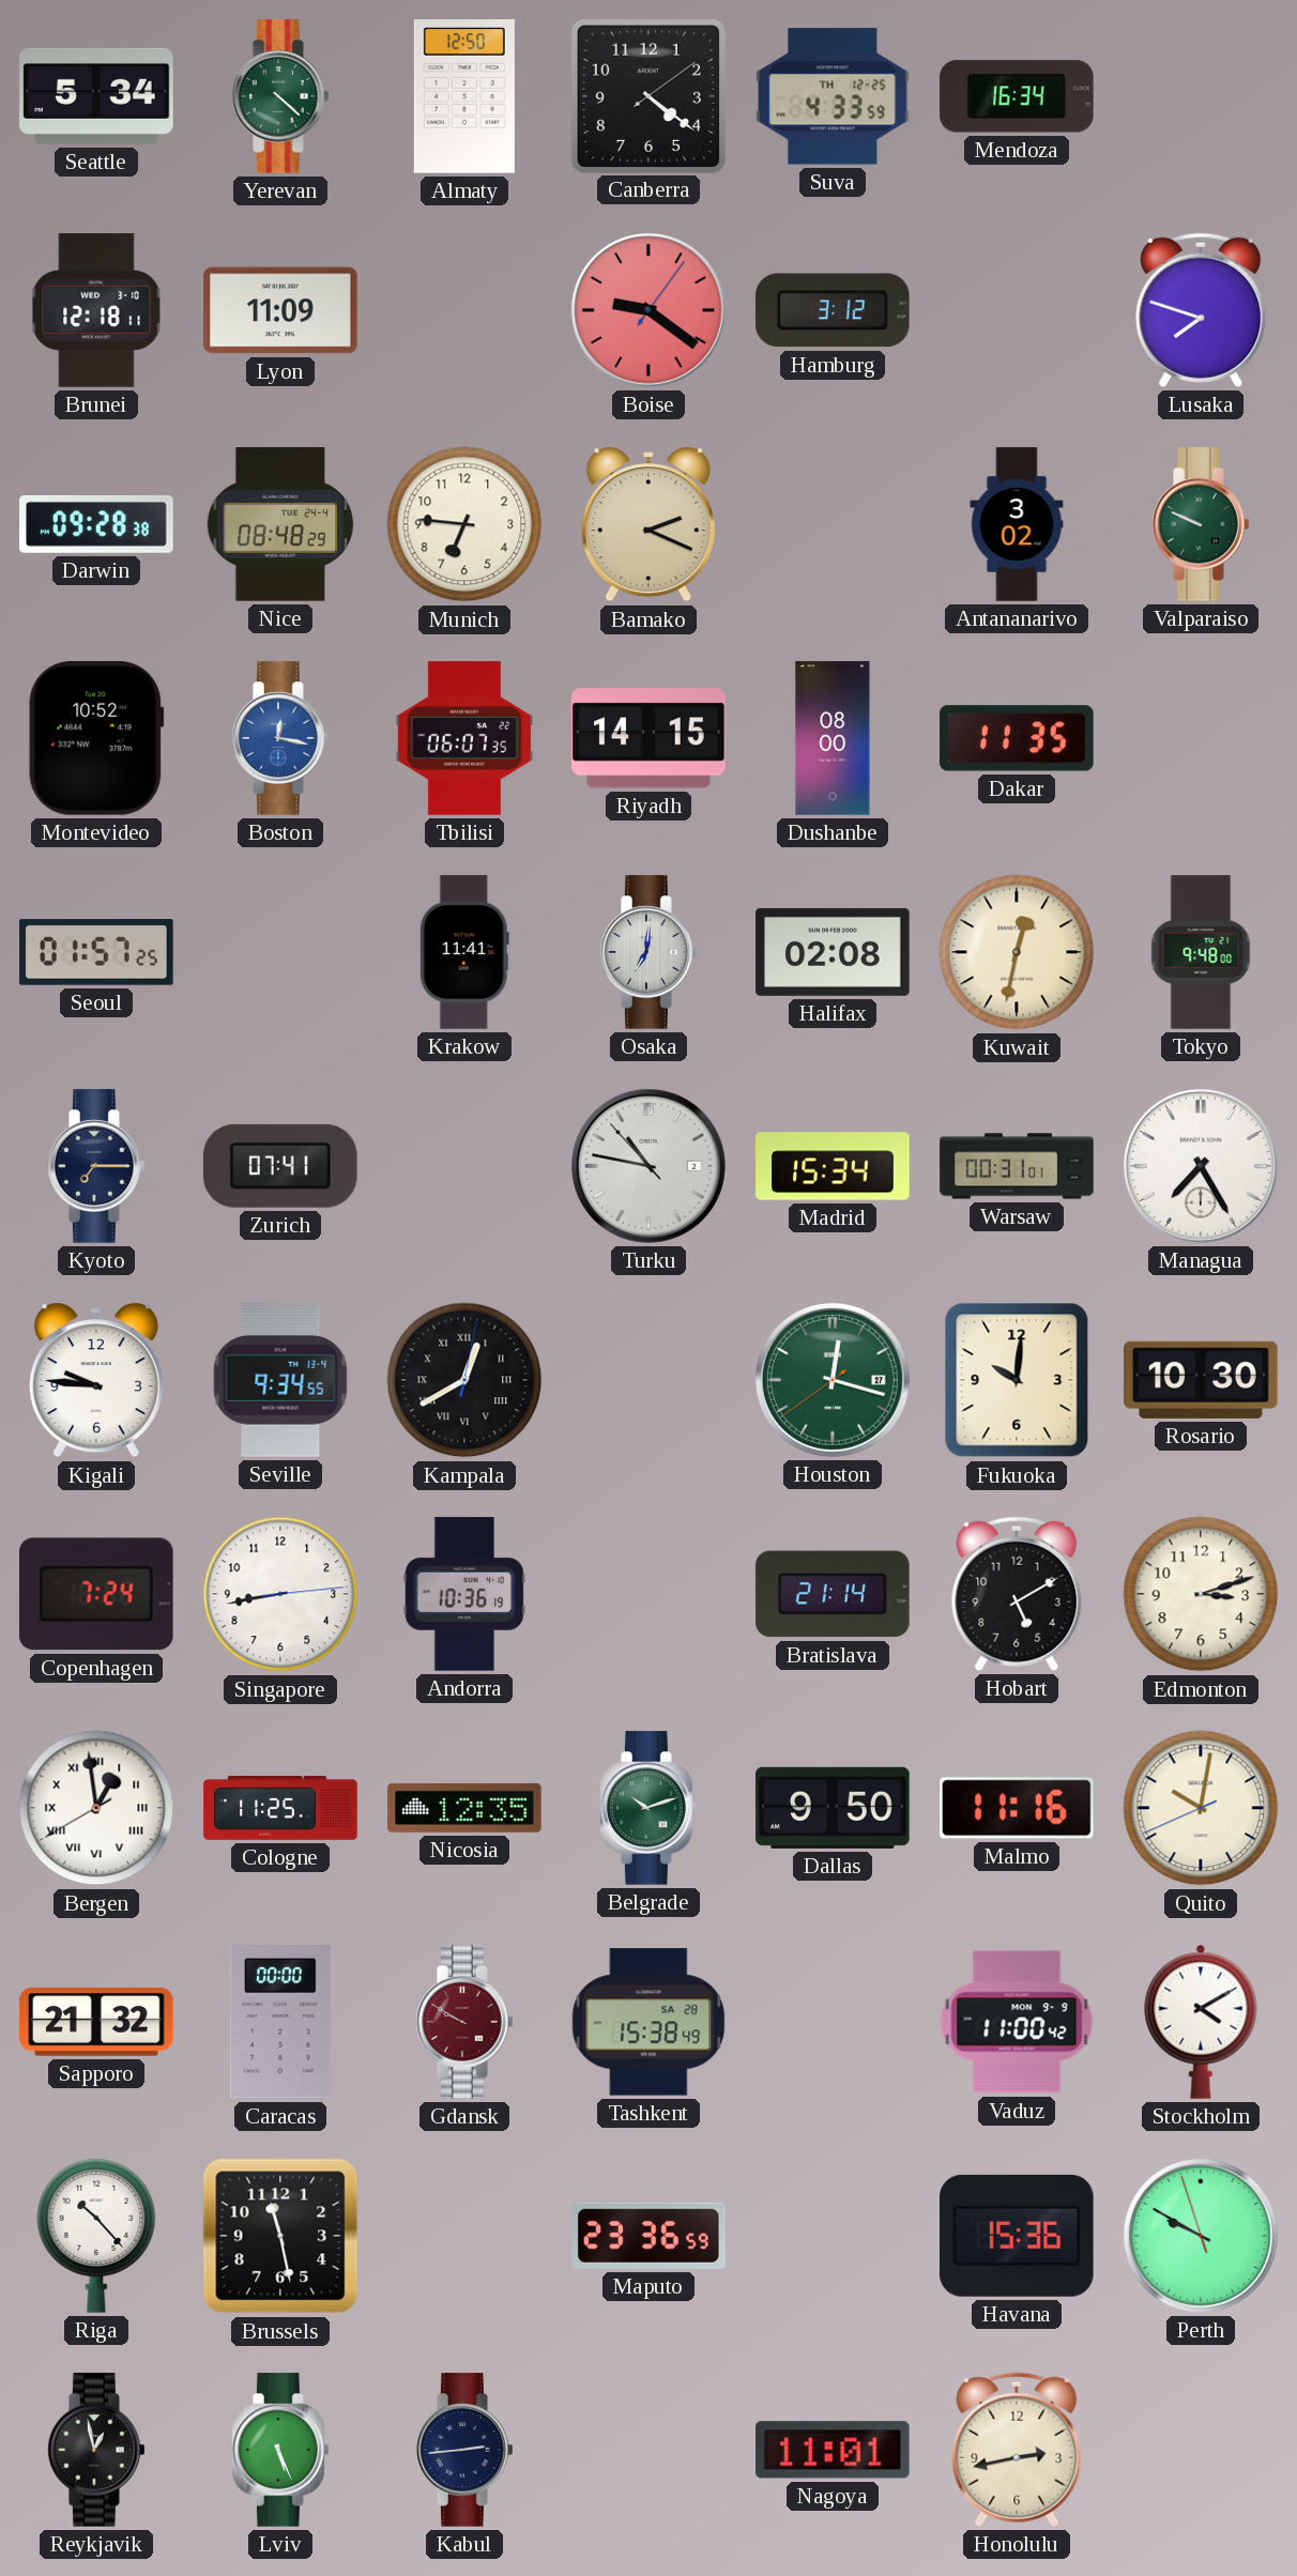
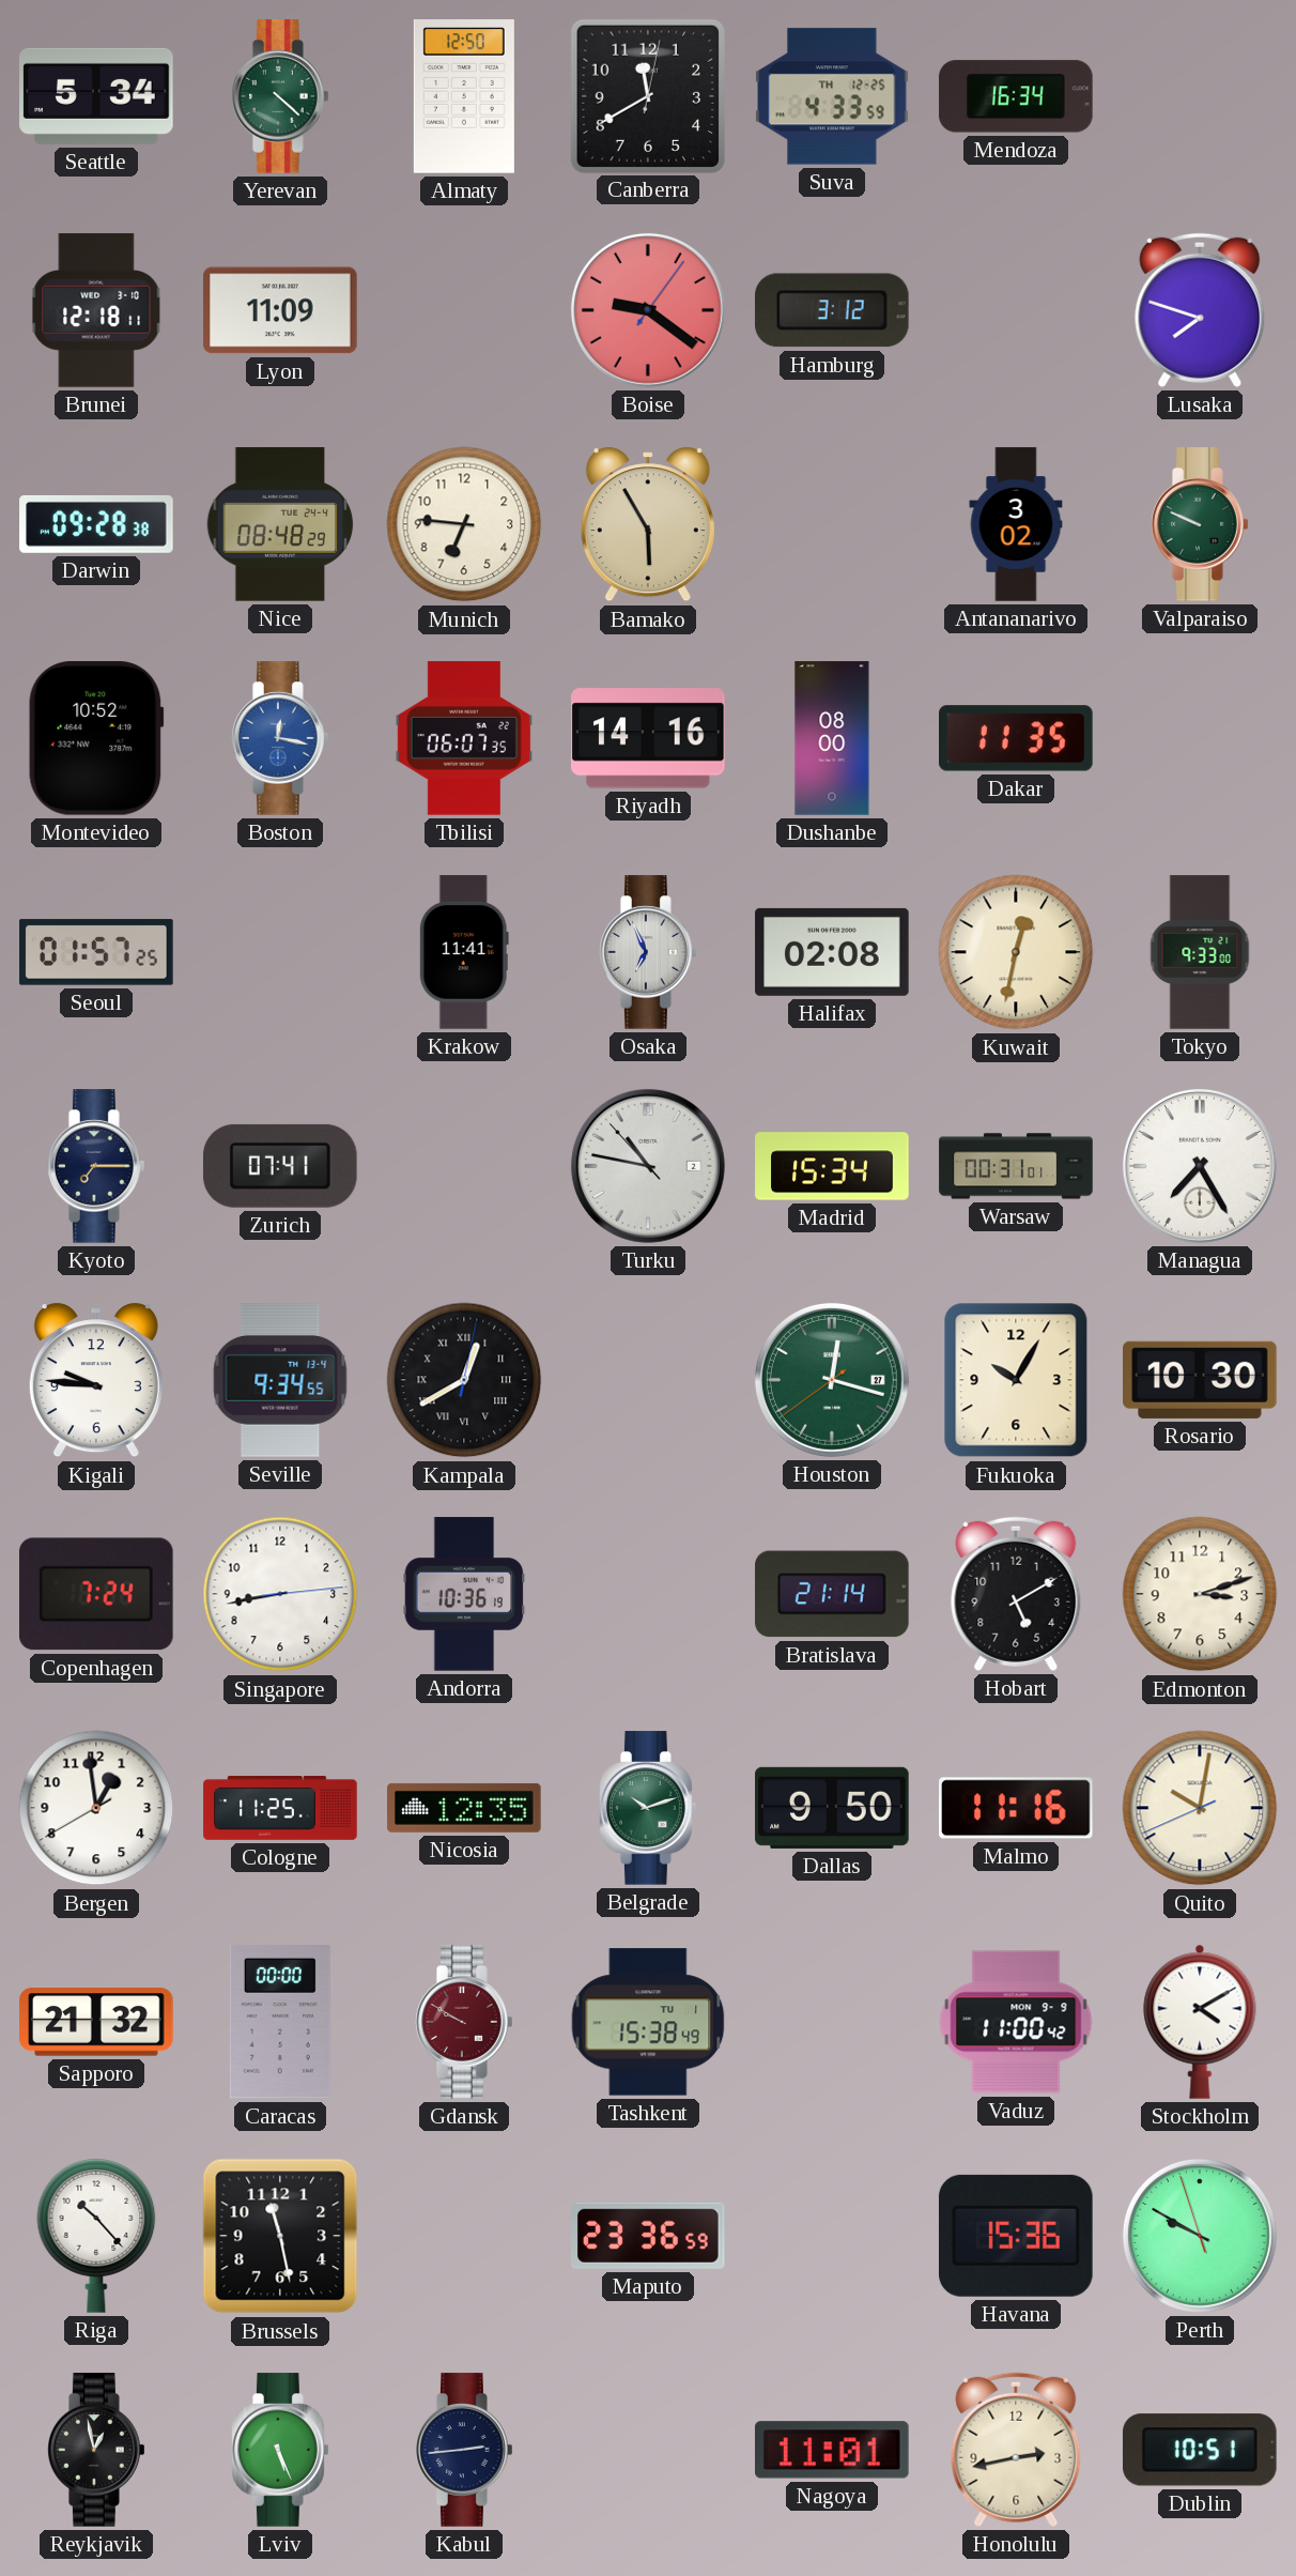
Canberra: 4:21 -> 11:40
Bamako: 2:19 -> 5:55
Riyadh: 14:15 -> 14:16
Osaka: 7:01 -> 6:56
Tokyo: 9:48 -> 9:33
Fukuoka: 10:01 -> 10:05
Bergen numerals: Roman -> Arabic
Tashkent date: SA 28 -> TU 1
Dublin: none -> 10:51
